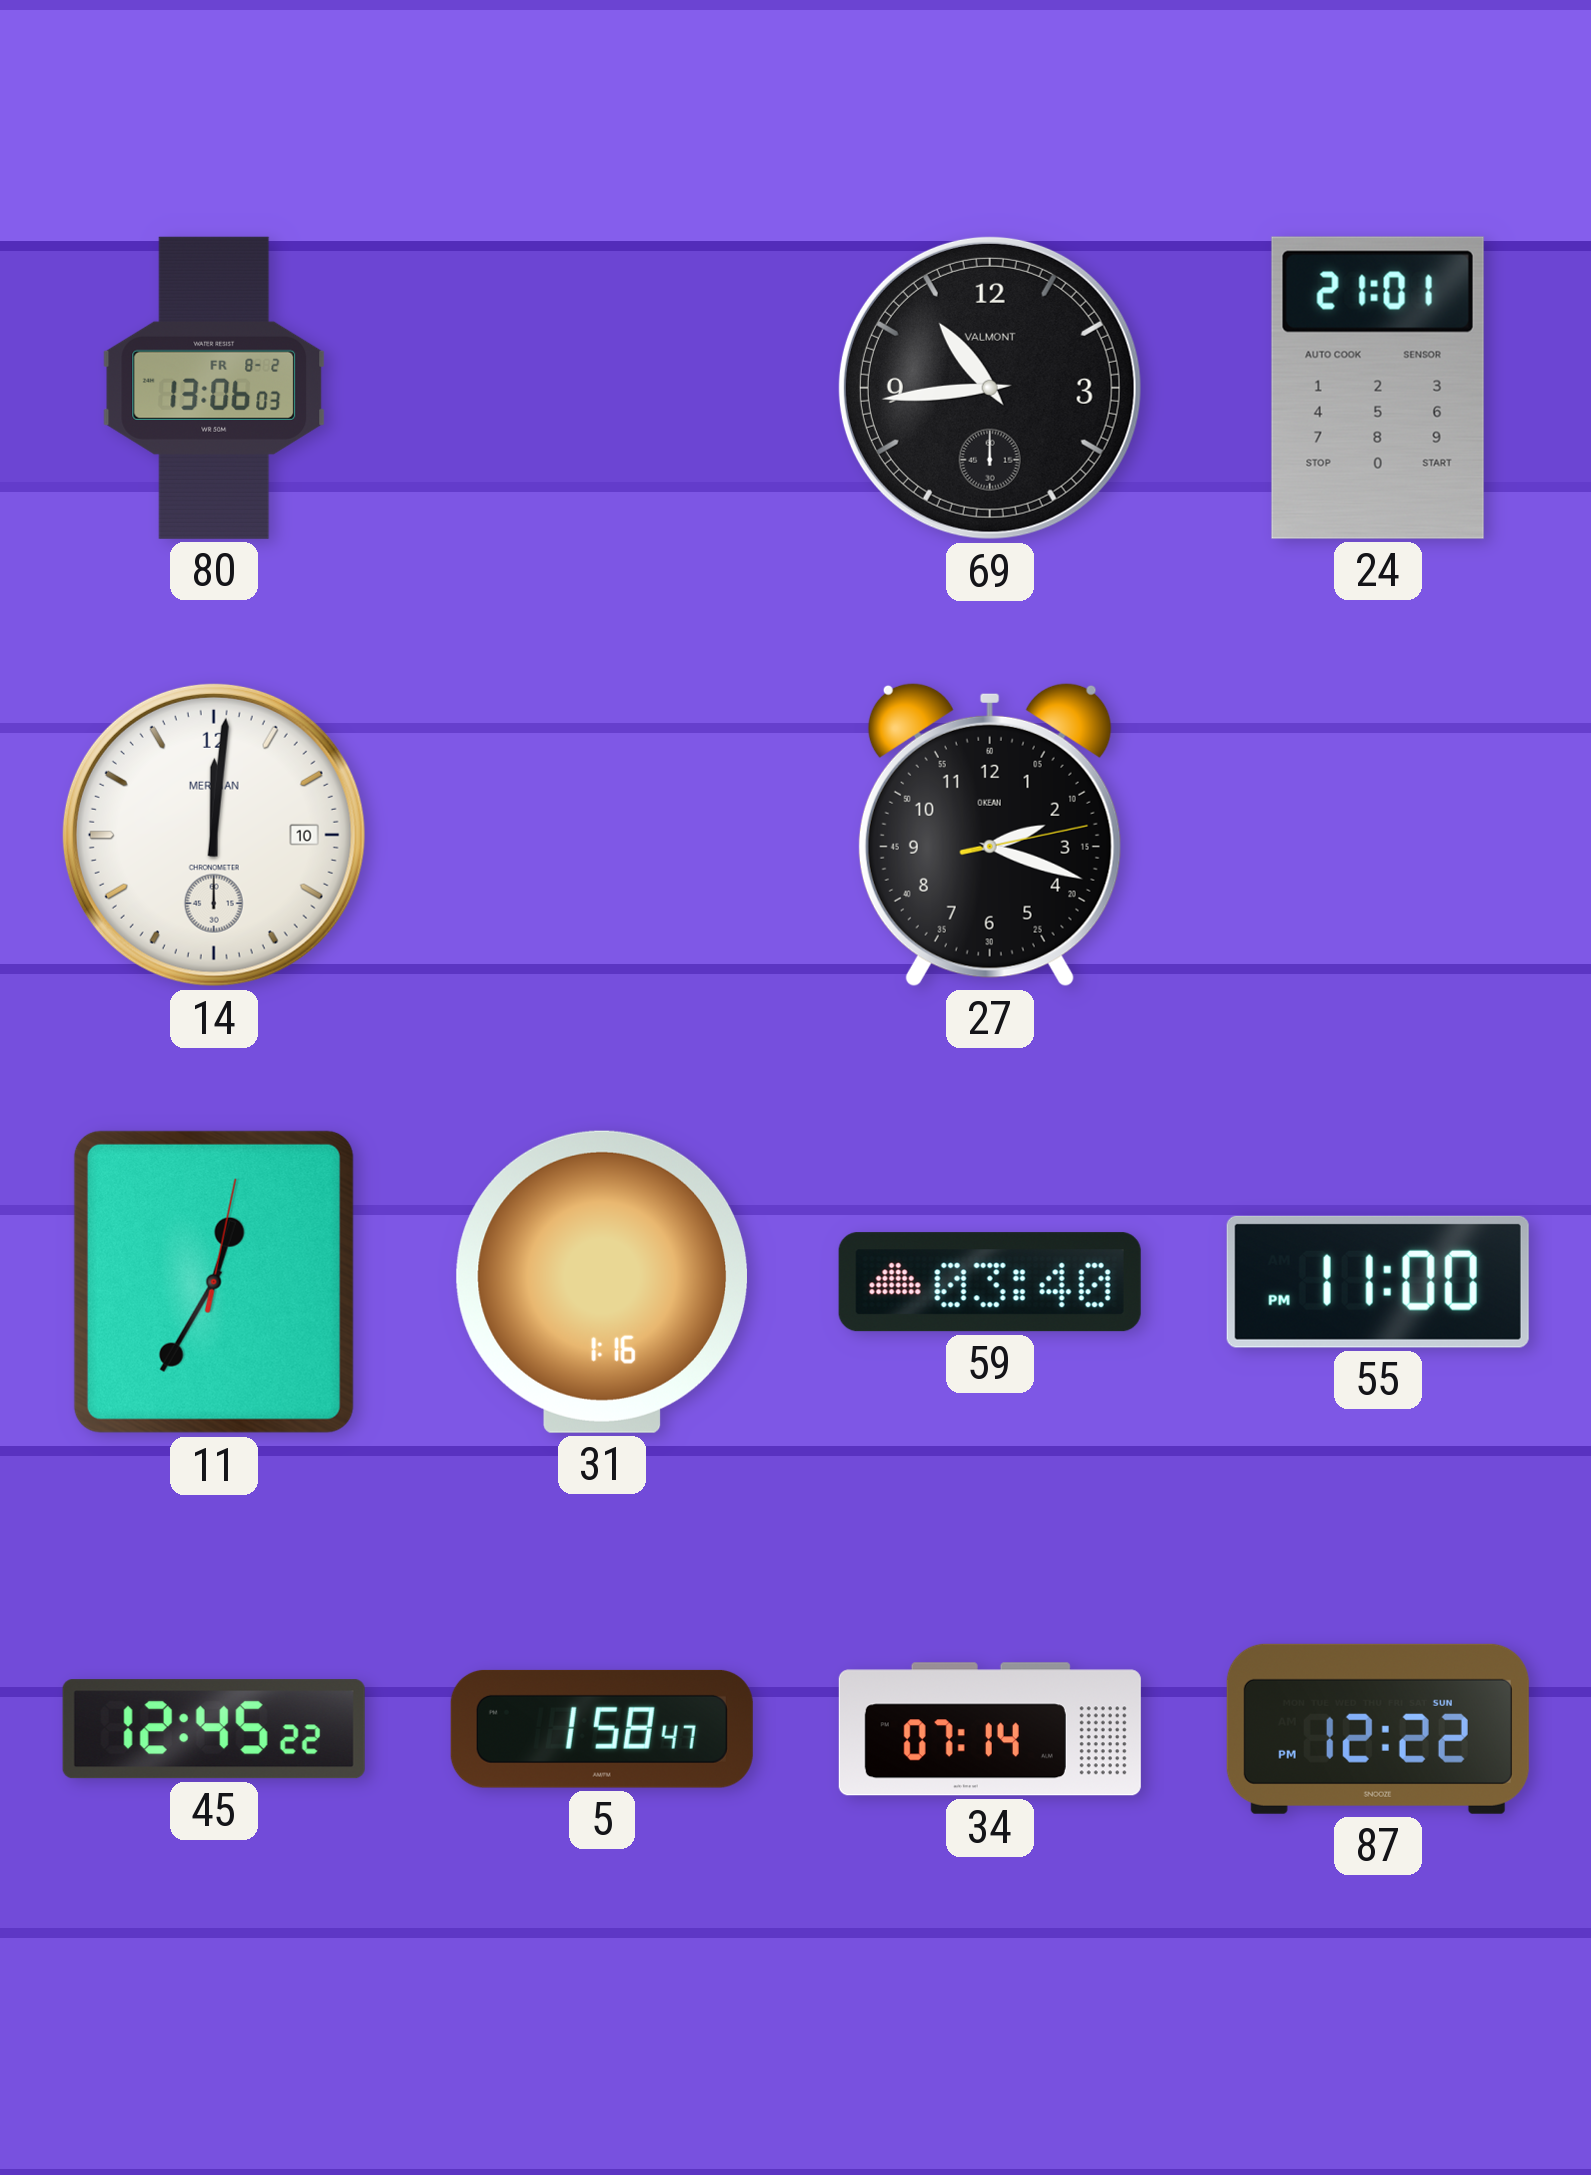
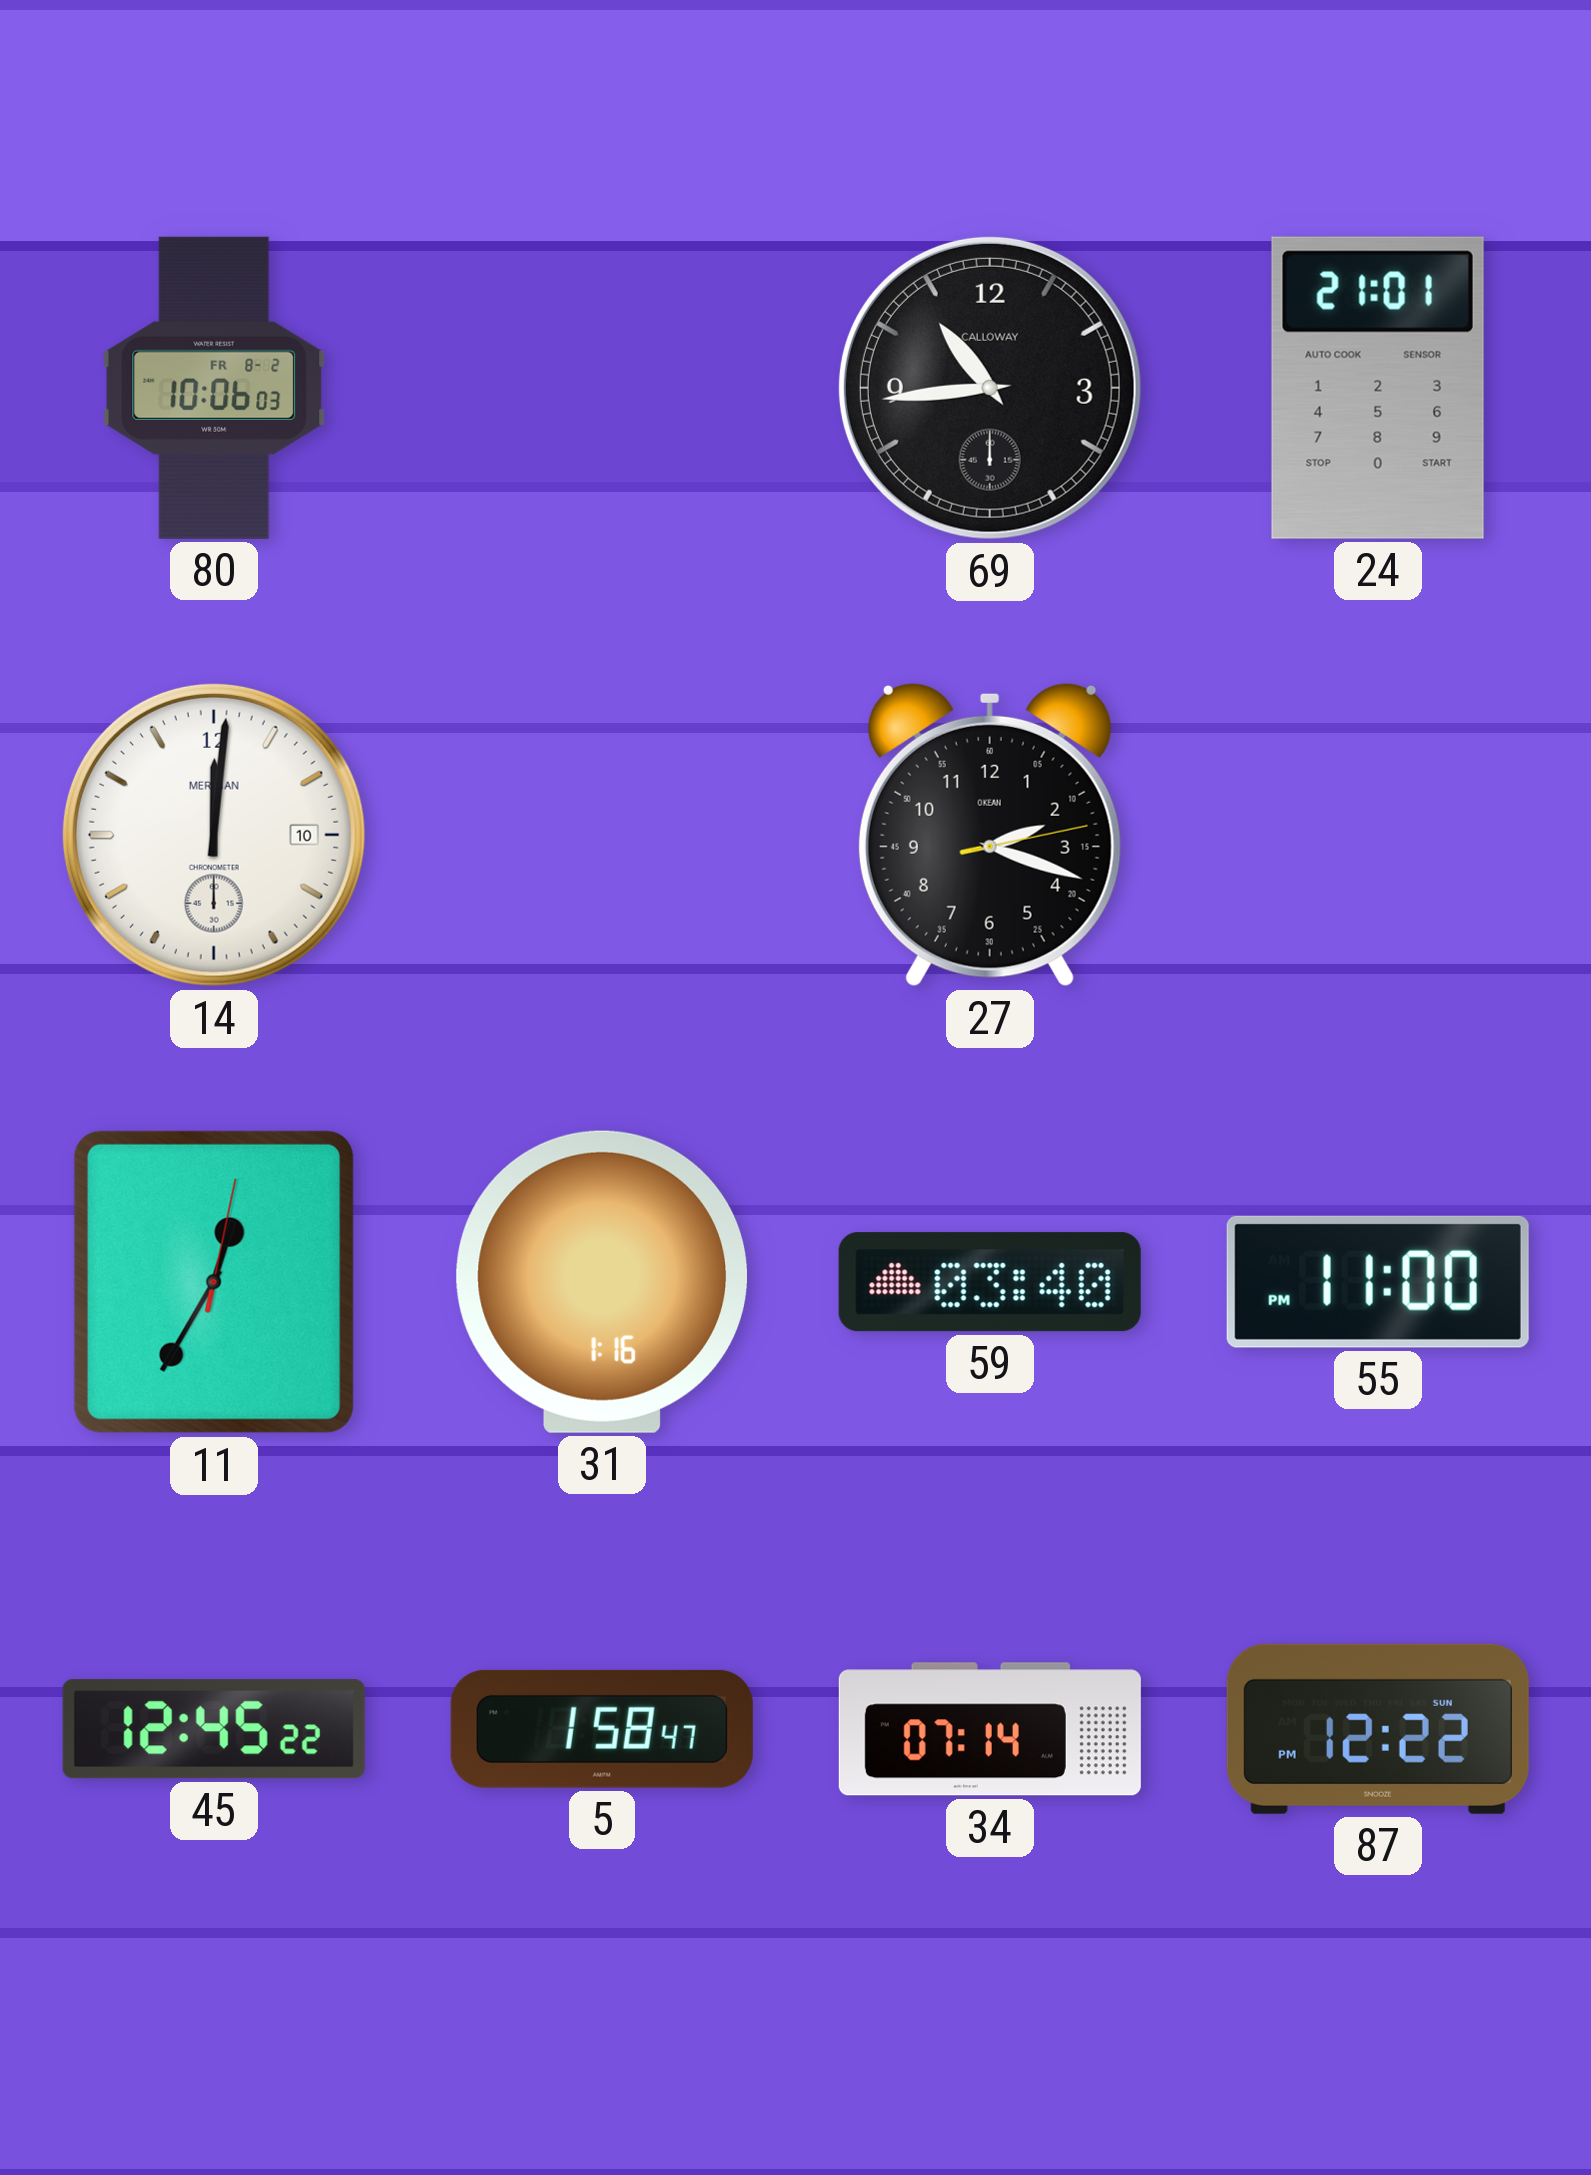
80: 13:06 -> 10:06
69 brand: VALMONT -> CALLOWAY
